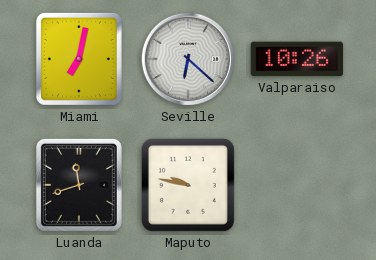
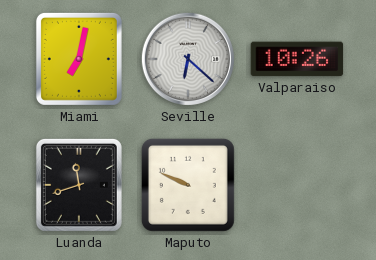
Maputo: 9:47 -> 9:49
